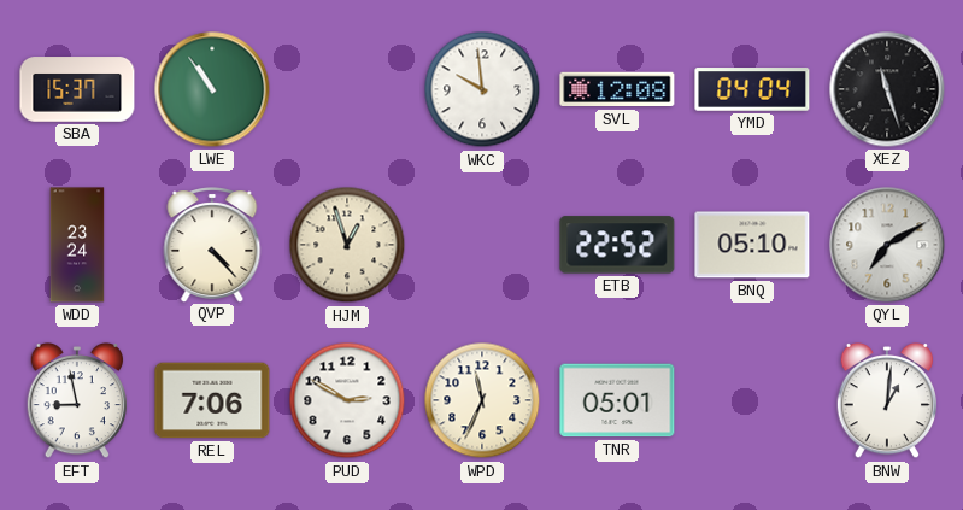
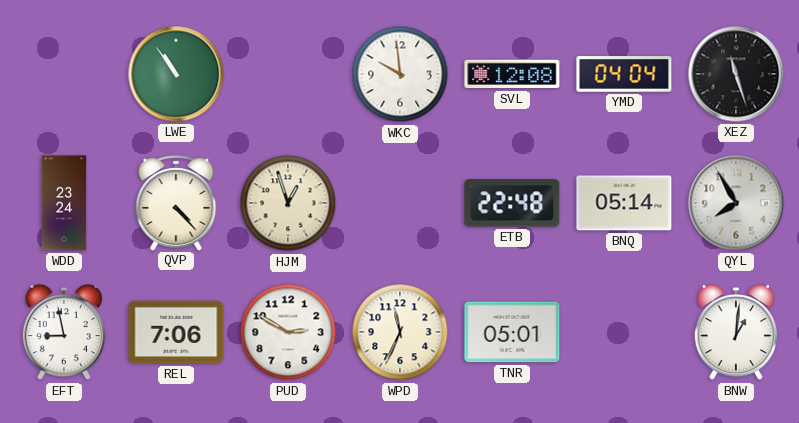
SBA: 15:37 -> none
ETB: 22:52 -> 22:48
BNQ: 05:10 -> 05:14
QYL: 7:10 -> 7:55
